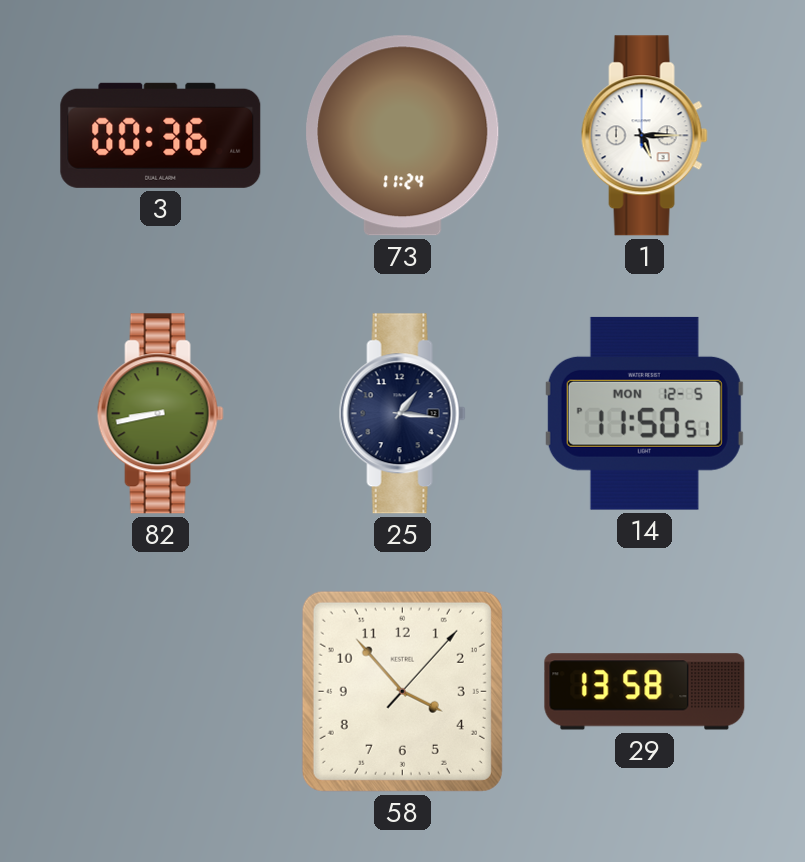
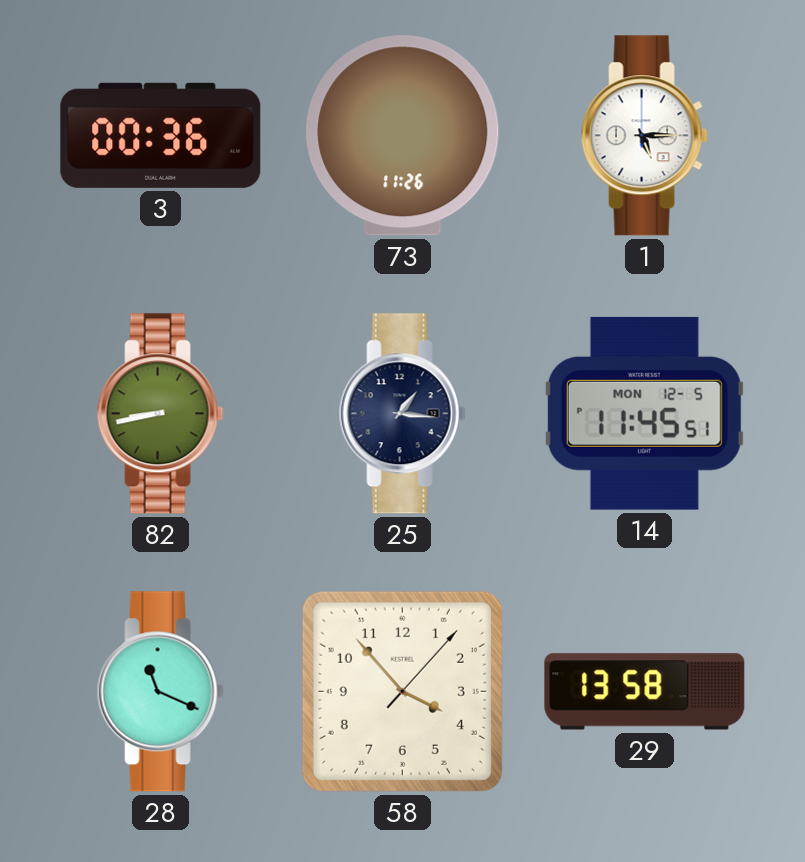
73: 11:24 -> 11:26
14: 11:50 -> 11:45
28: none -> 11:19
